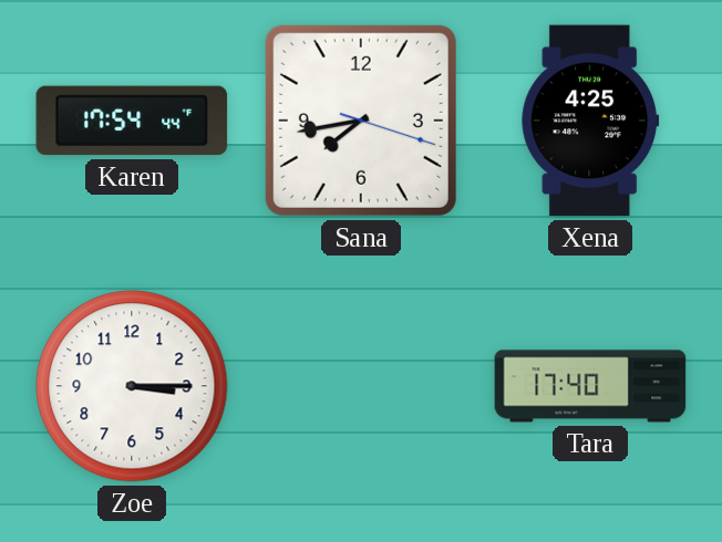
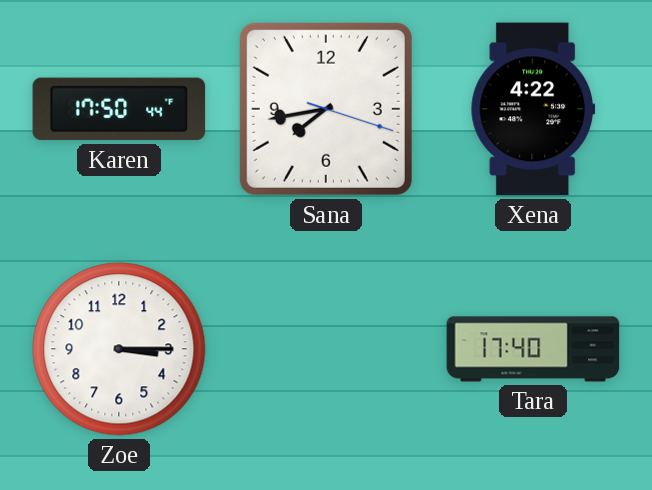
Karen: 17:54 -> 17:50
Xena: 4:25 -> 4:22
